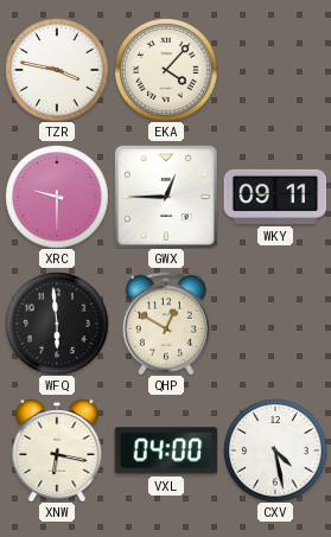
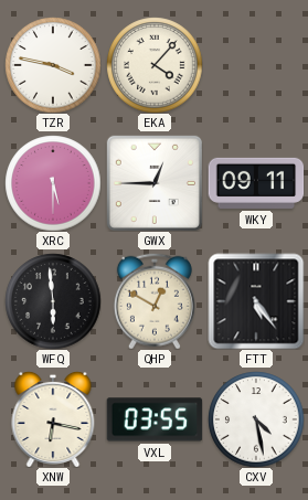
XRC: 9:30 -> 5:30
FTT: none -> 5:24
VXL: 04:00 -> 03:55
